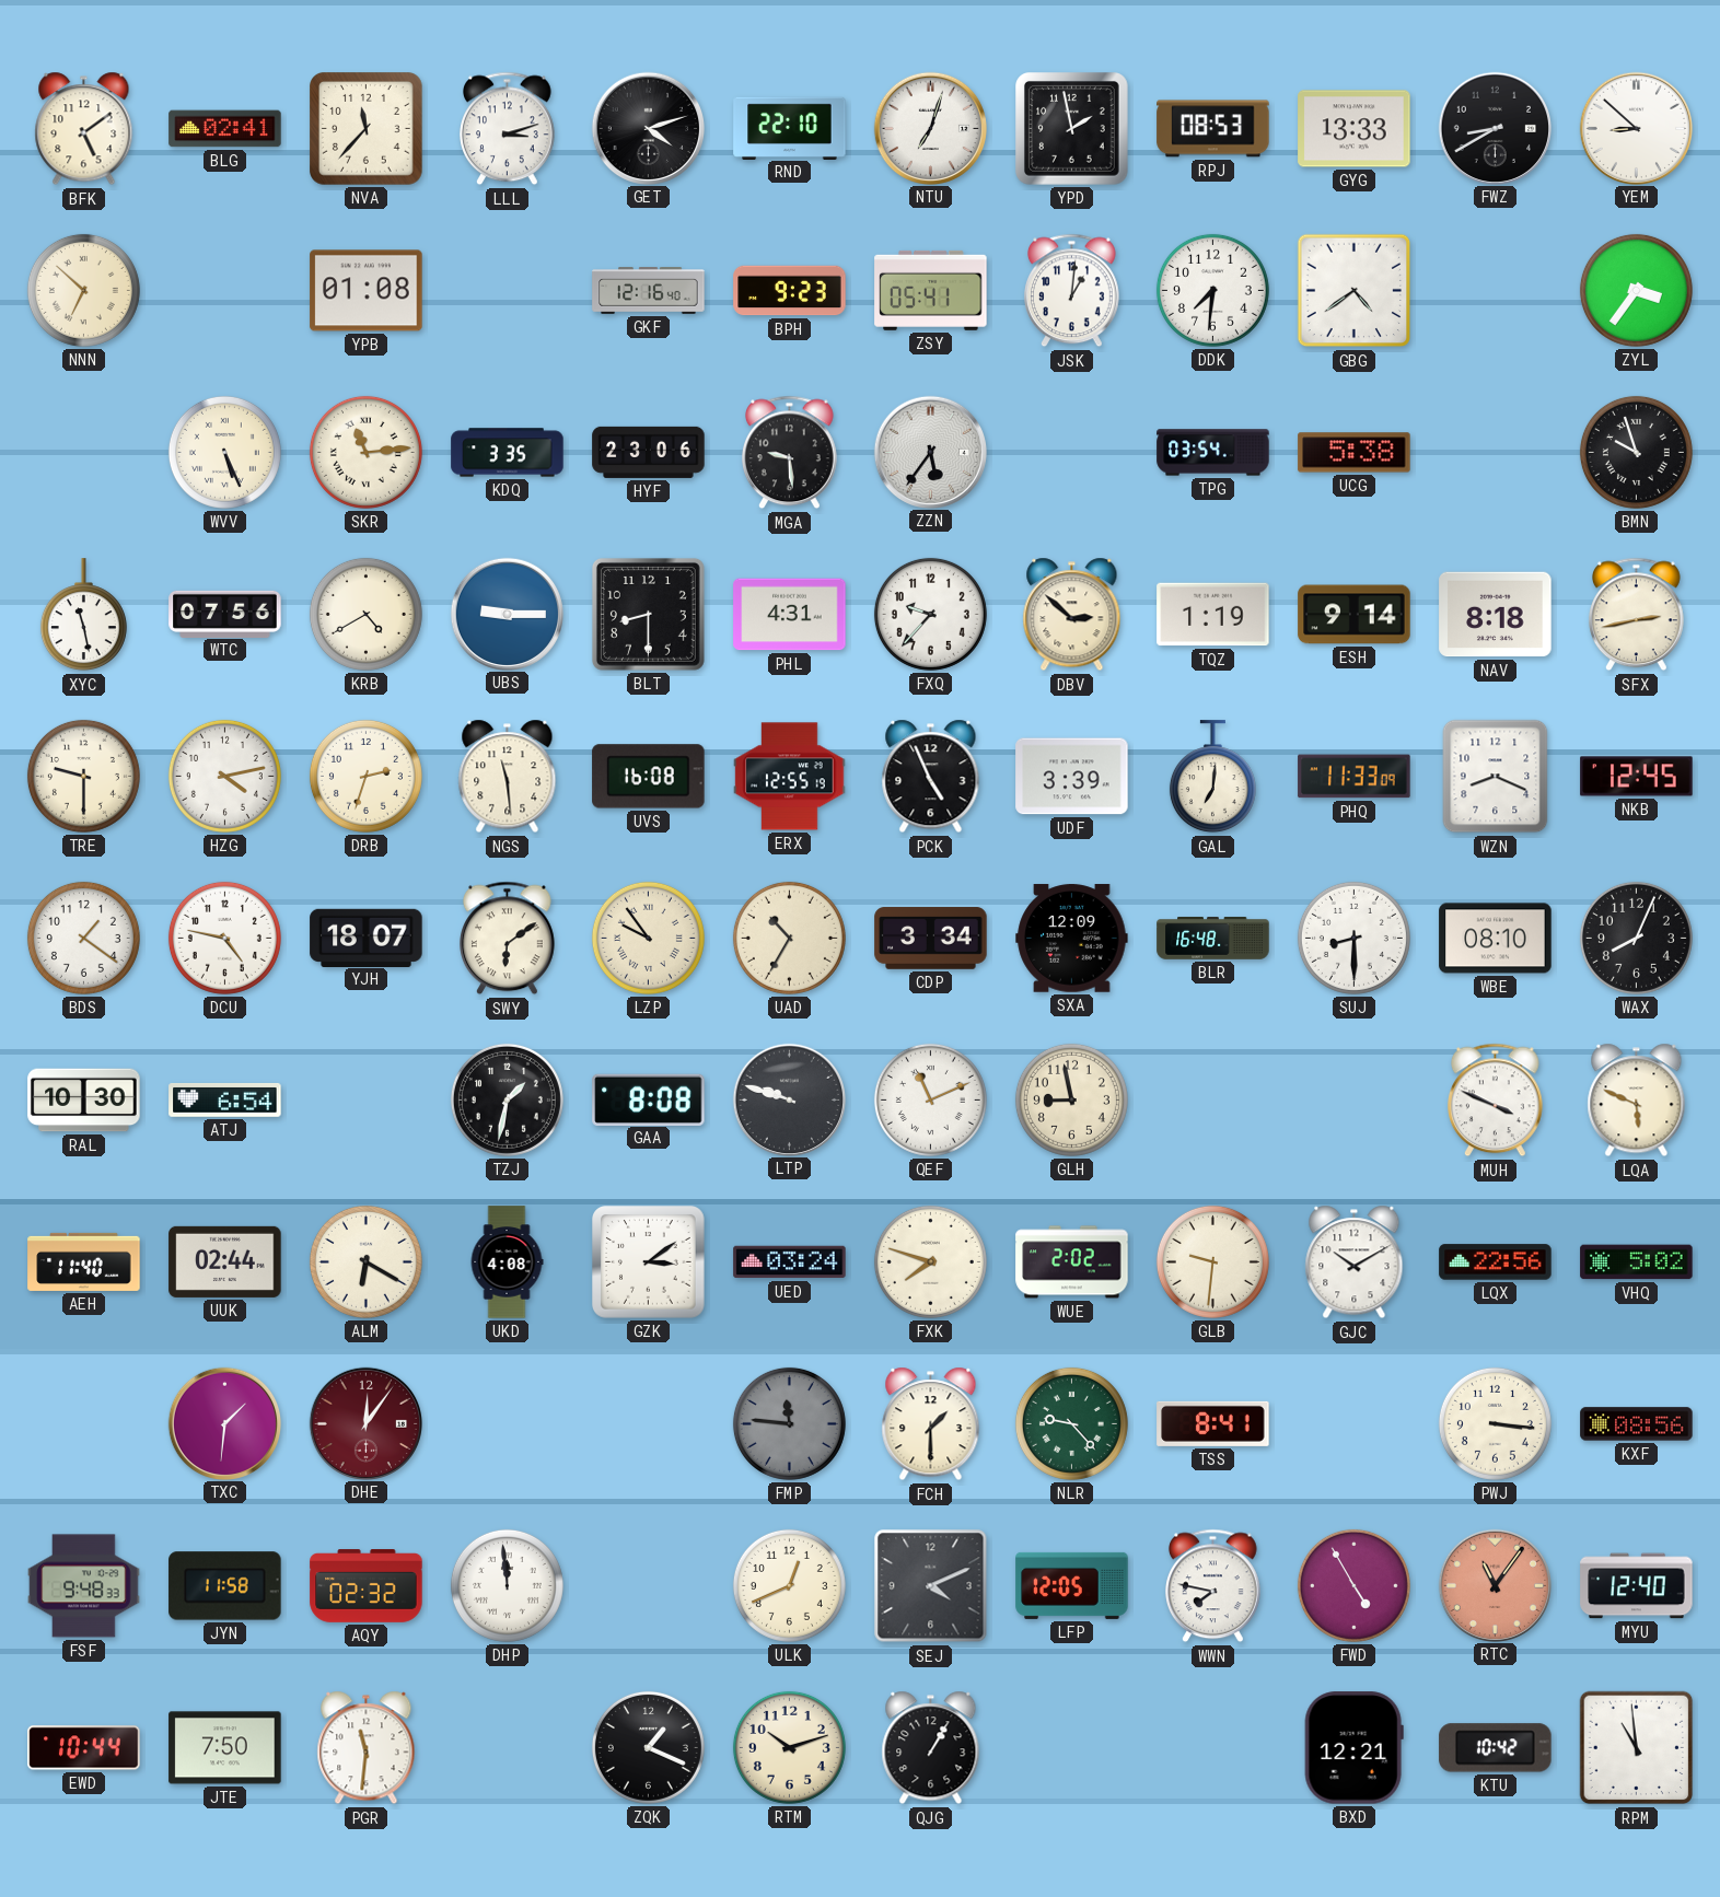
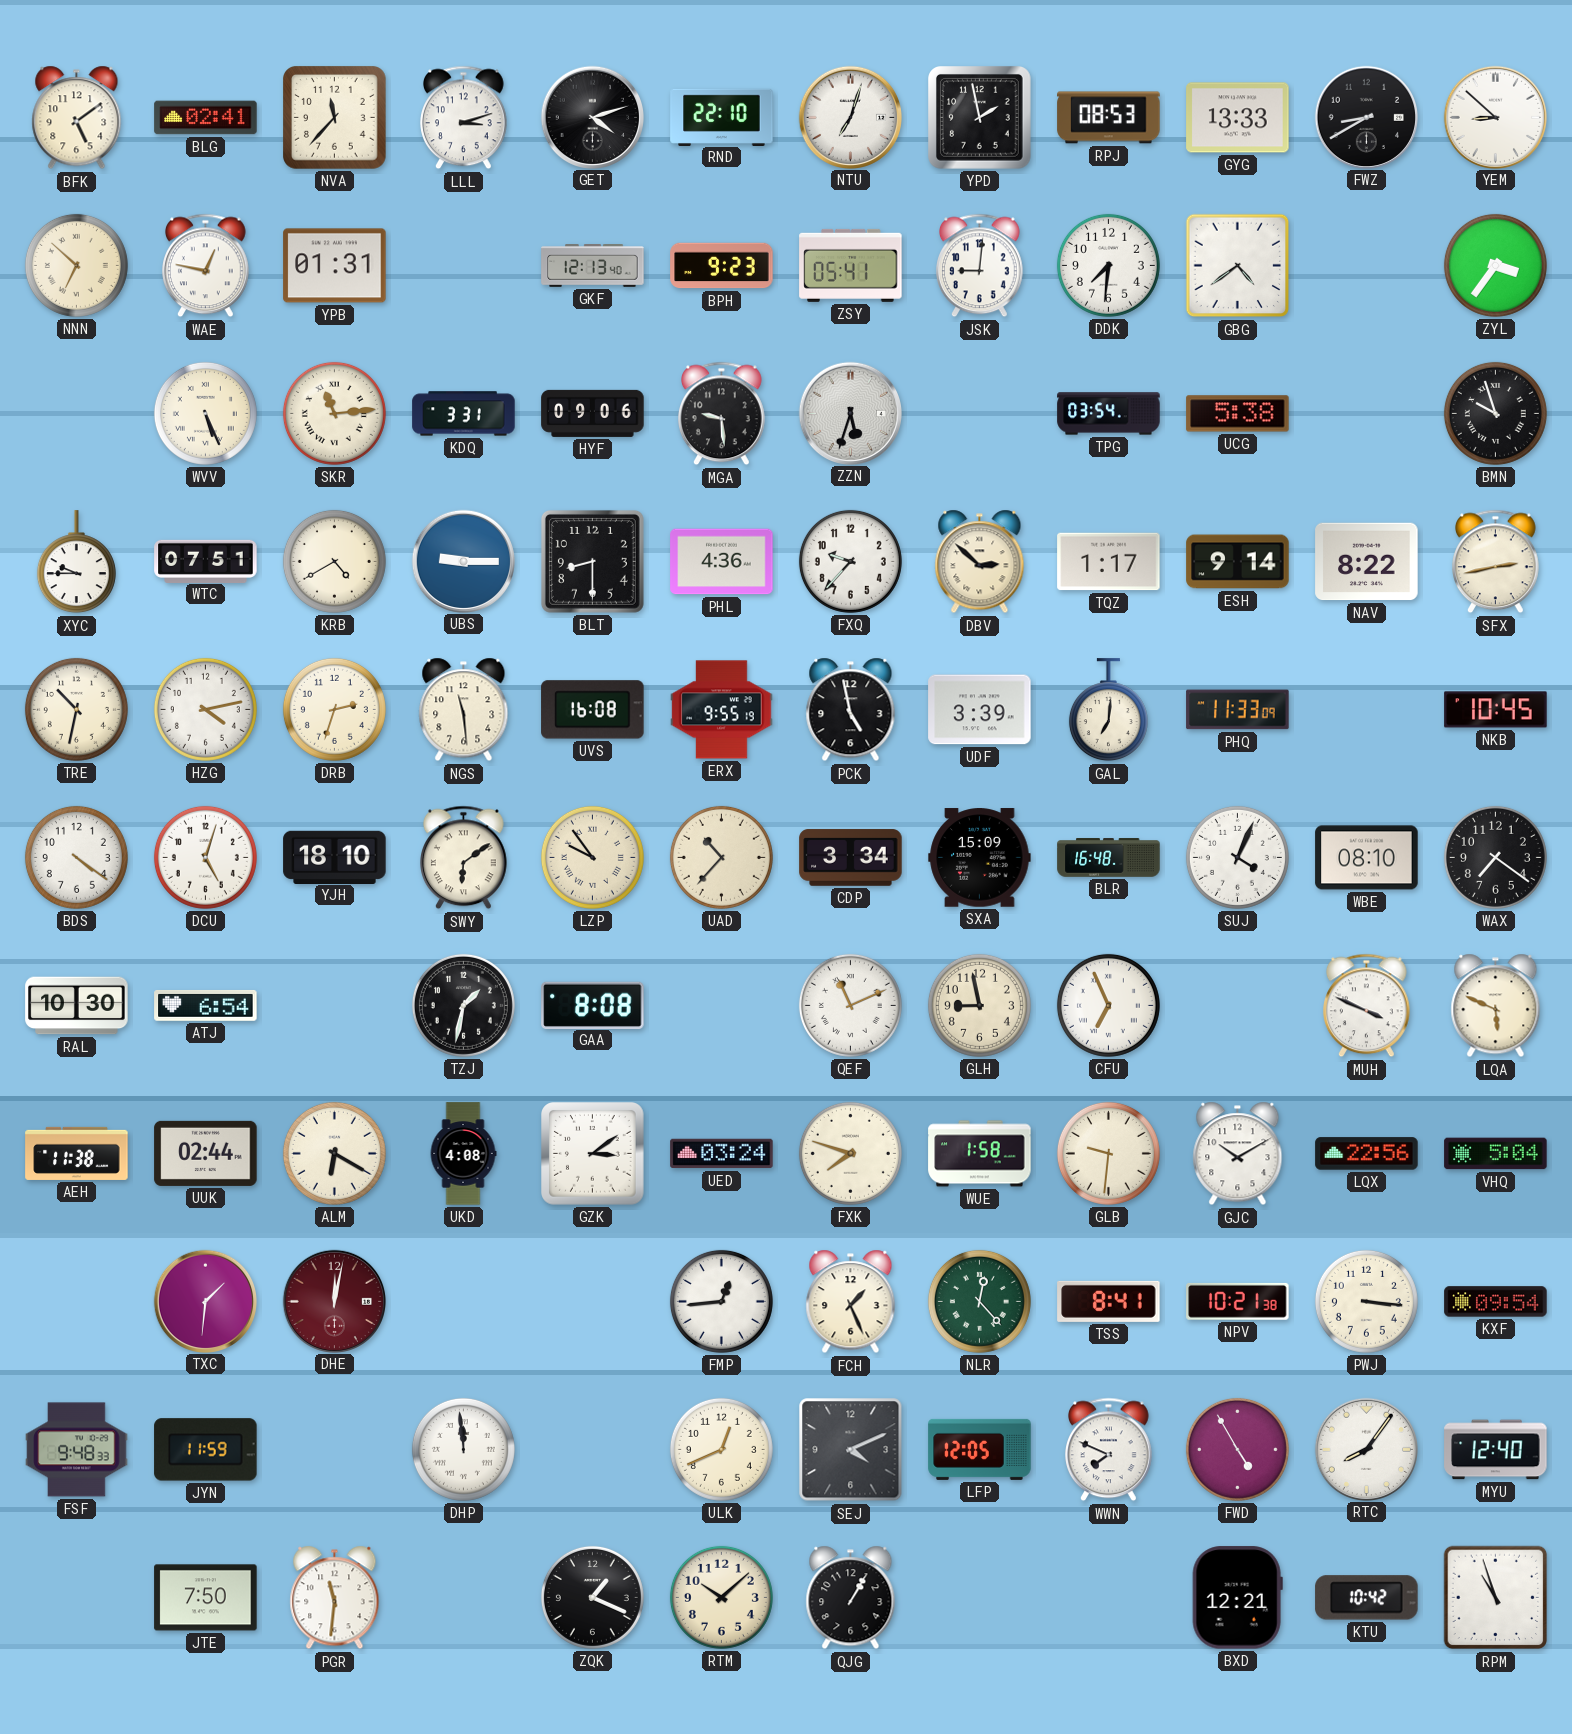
WAE: none -> 12:47
YPB: 01:08 -> 01:31
GKF: 12:16 -> 12:13
JSK: 1:01 -> 9:01
KDQ: 3:35 -> 3:31
HYF: 23:06 -> 09:06
ZZN: 5:36 -> 5:33
XYC: 11:28 -> 9:45
WTC: 07:56 -> 07:51
PHL: 4:31 -> 4:36
TQZ: 1:19 -> 1:17
NAV: 8:18 -> 8:22
TRE: 9:30 -> 10:32
ERX: 12:55 -> 9:55
PCK: 4:56 -> 4:58
WZN: 8:19 -> none
NKB: 12:45 -> 10:45
BDS: 1:21 -> 4:21
DCU: 4:47 -> 5:03
YJH: 18:07 -> 18:10
UAD: 10:35 -> 10:37
SXA: 12:09 -> 15:09
SUJ: 8:30 -> 4:04
WAX: 8:04 -> 7:21
LTP: 9:48 -> none
CFU: none -> 6:56
AEH: 11:40 -> 11:38
WUE: 2:02 -> 1:58
VHQ: 5:02 -> 5:04
DHE: 12:06 -> 12:02
FMP: 11:46 -> 12:44
FMP dial: grey -> white
FCH: 1:30 -> 1:26
NLR: 9:23 -> 12:23
NPV: none -> 10:21
KXF: 08:56 -> 09:54
JYN: 11:58 -> 11:59
AQY: 02:32 -> none
WWN: 7:47 -> 7:49
RTC: 11:06 -> 8:06
RTC dial: salmon -> white
EWD: 10:44 -> none
RTM: 10:12 -> 10:08
RPM: 10:59 -> 10:57
